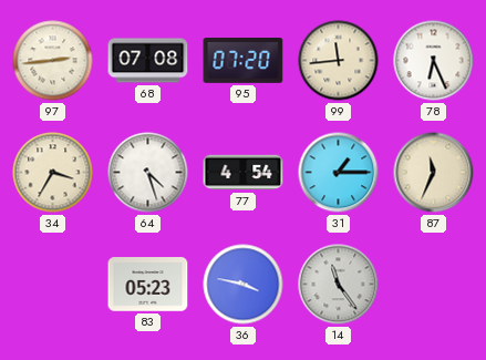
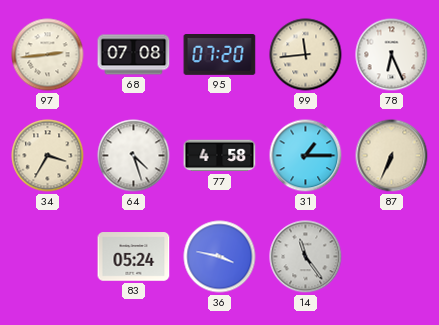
77: 4:54 -> 4:58
87: 11:34 -> 6:34
83: 05:23 -> 05:24
